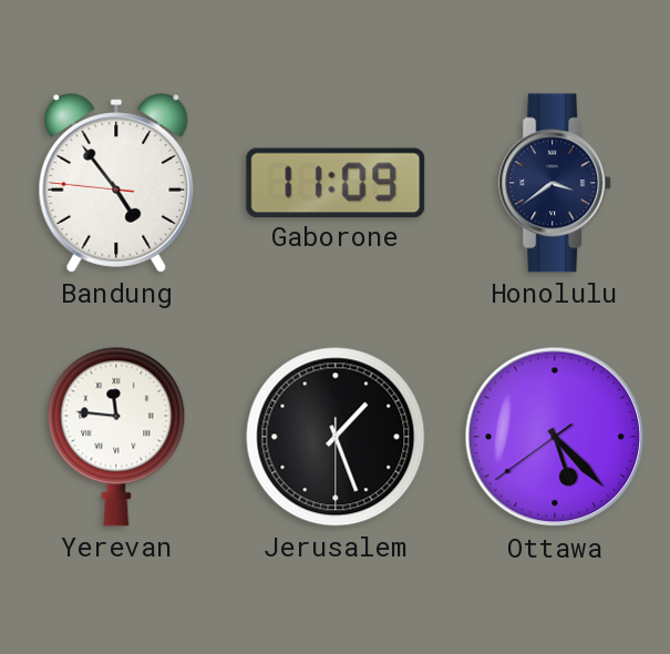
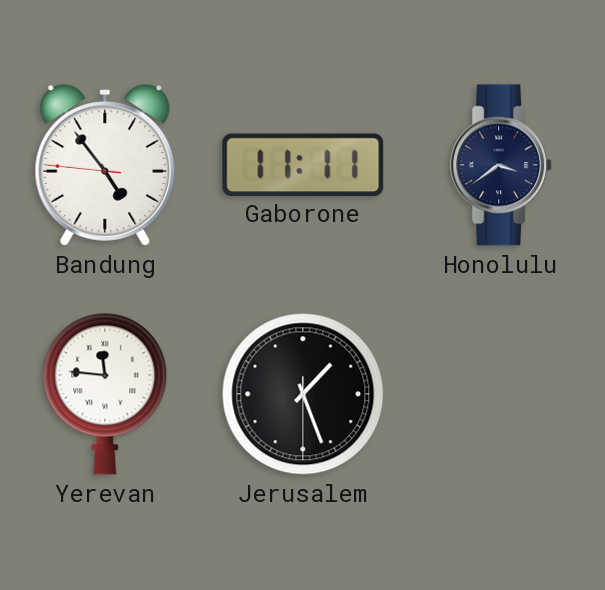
Gaborone: 11:09 -> 11:11
Ottawa: 5:22 -> none
